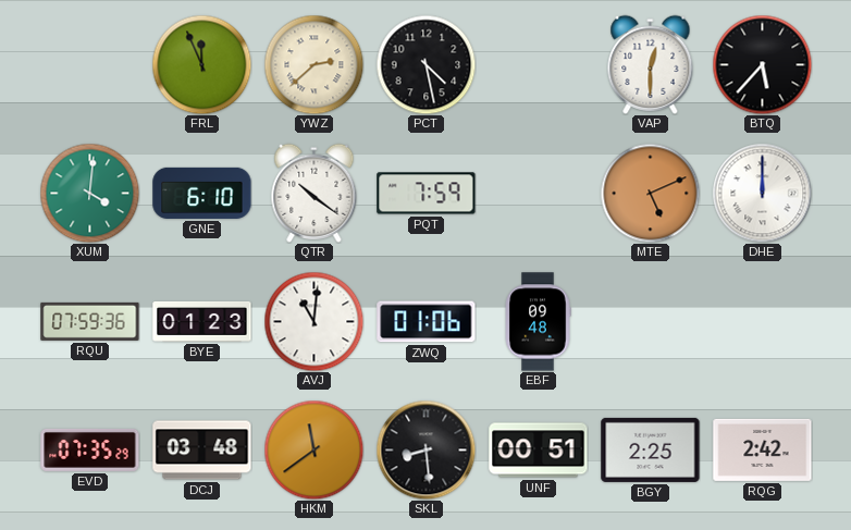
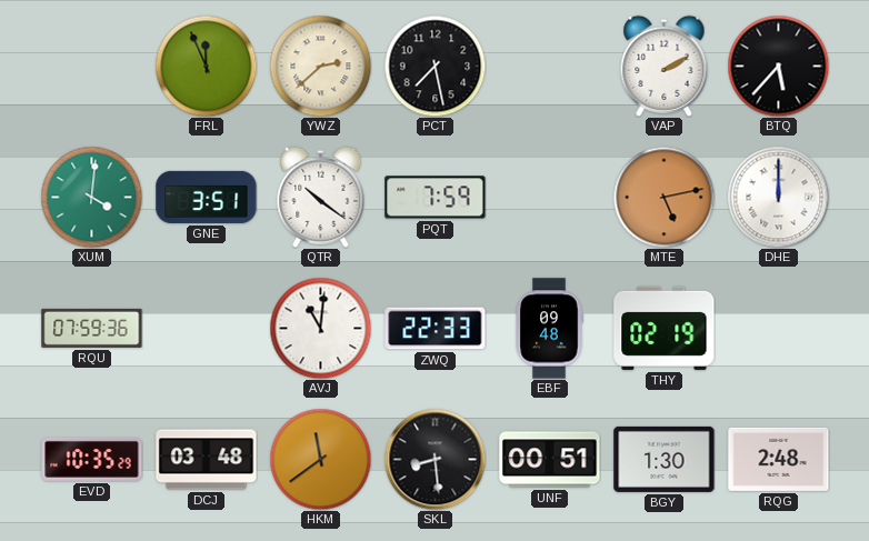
PCT: 4:28 -> 7:28
VAP: 12:30 -> 2:10
GNE: 6:10 -> 3:51
MTE: 5:11 -> 5:13
BYE: 01:23 -> none
ZWQ: 01:06 -> 22:33
THY: none -> 02:19
EVD: 07:35 -> 10:35
BGY: 2:25 -> 1:30
RQG: 2:42 -> 2:48
